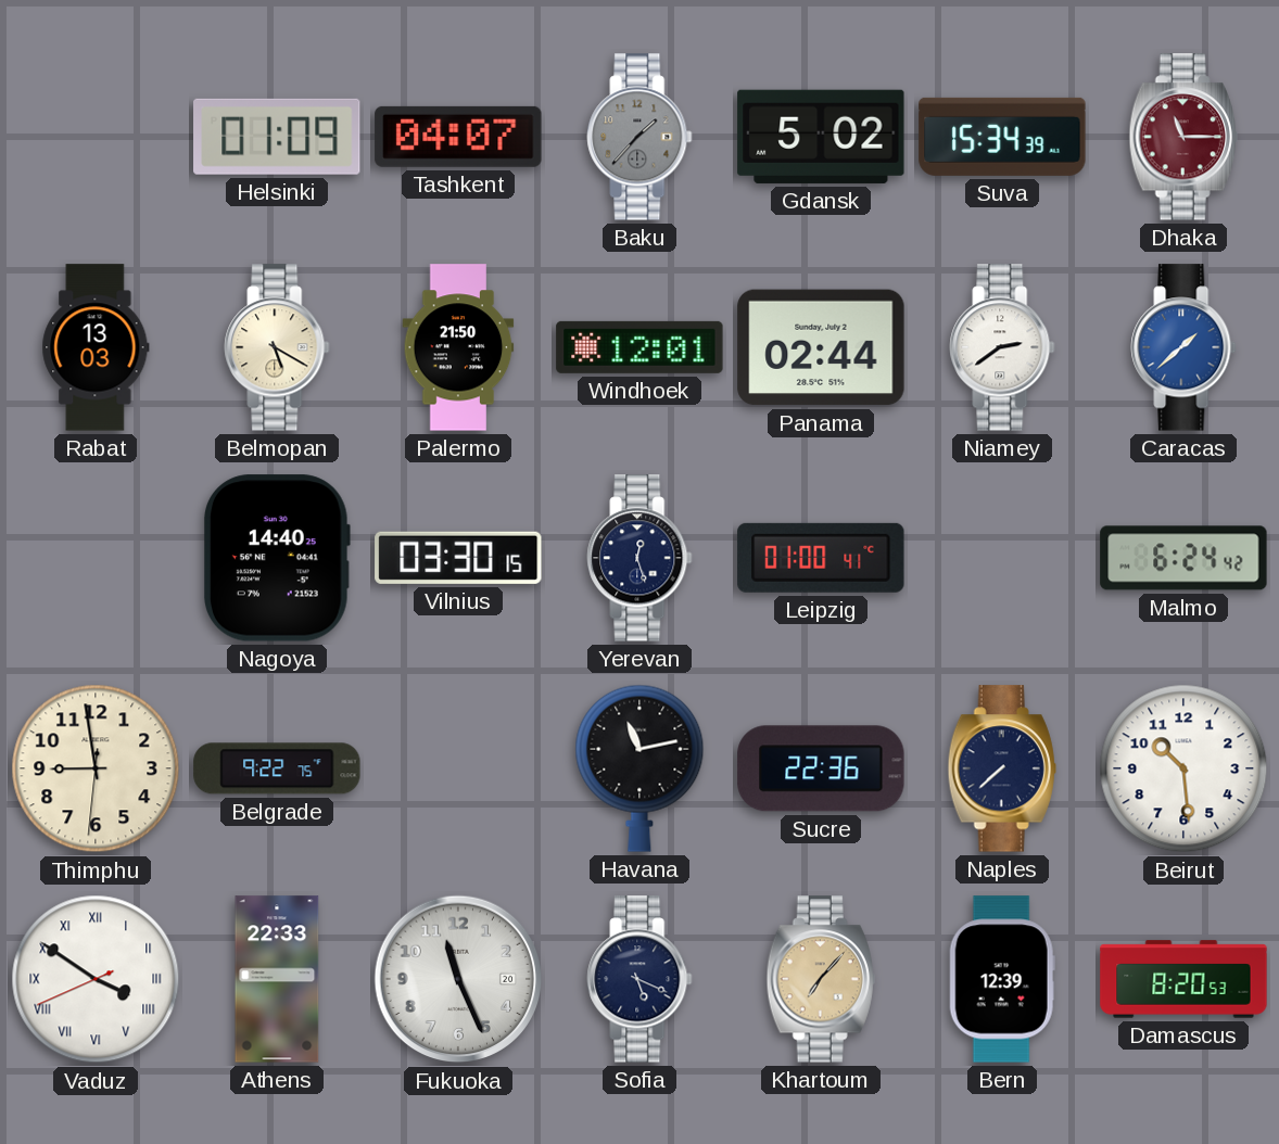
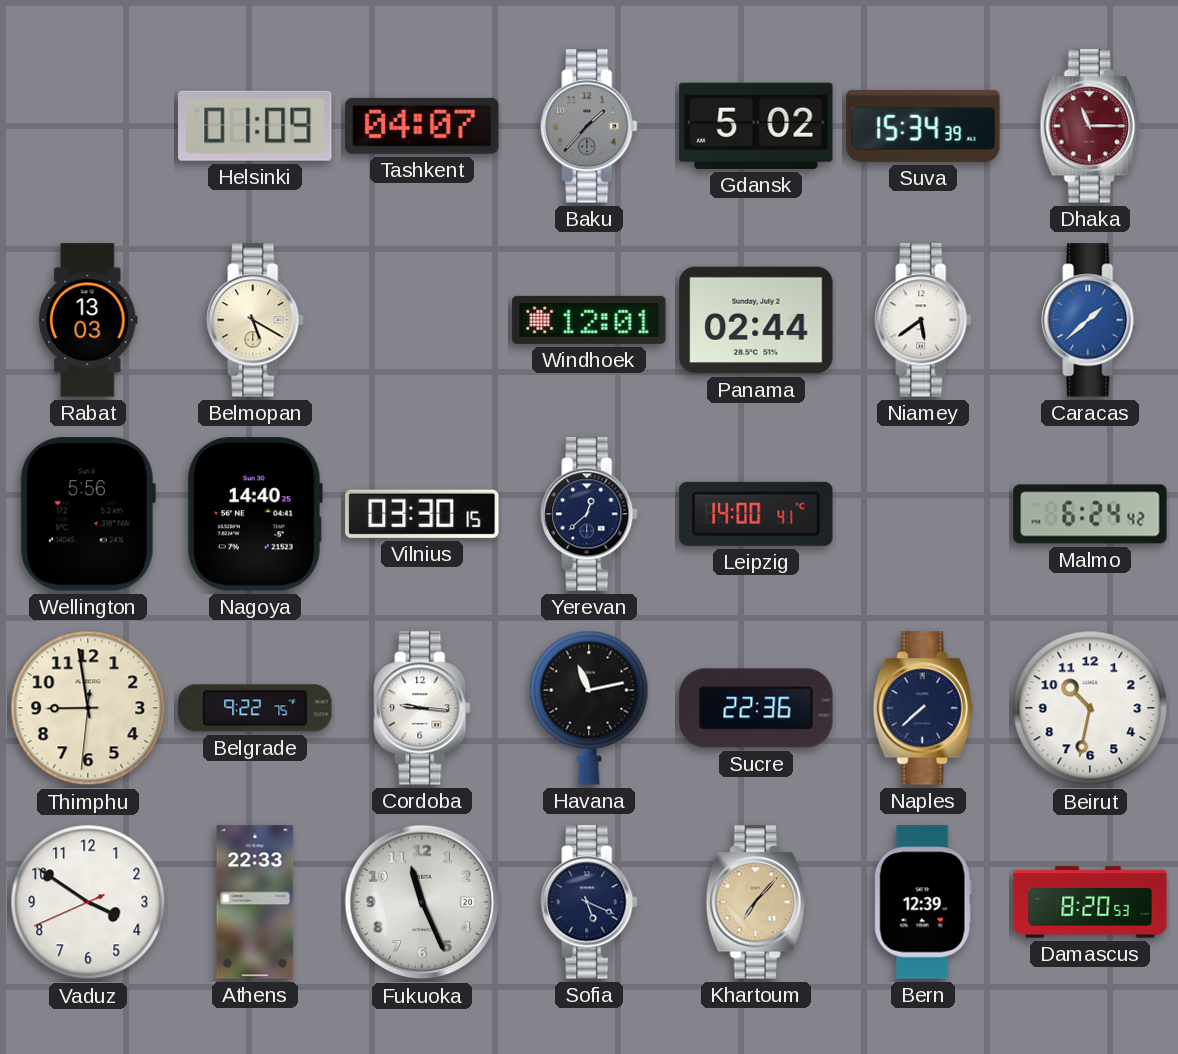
Palermo: 21:50 -> none
Niamey: 2:39 -> 5:39
Wellington: none -> 5:56
Yerevan: 12:27 -> 12:38
Leipzig: 01:00 -> 14:00
Cordoba: none -> 9:16
Beirut: 10:29 -> 10:32
Vaduz numerals: Roman -> Arabic
